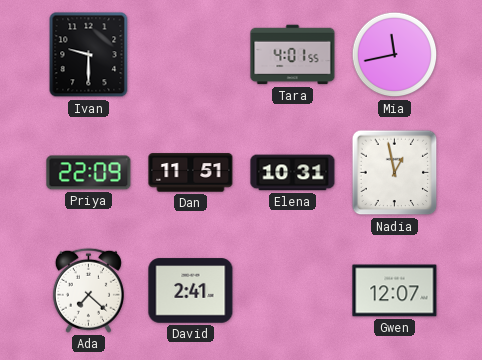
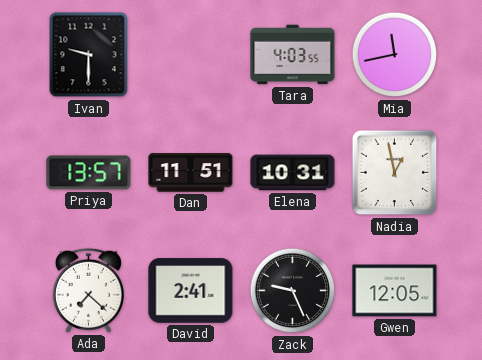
Tara: 4:01 -> 4:03
Priya: 22:09 -> 13:57
Zack: none -> 9:26
Gwen: 12:07 -> 12:05
